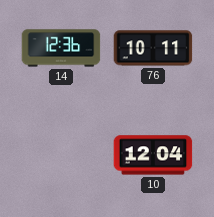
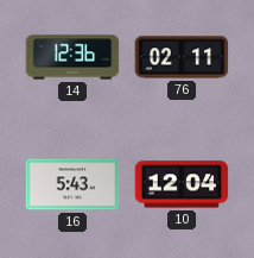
76: 10:11 -> 02:11
16: none -> 5:43
